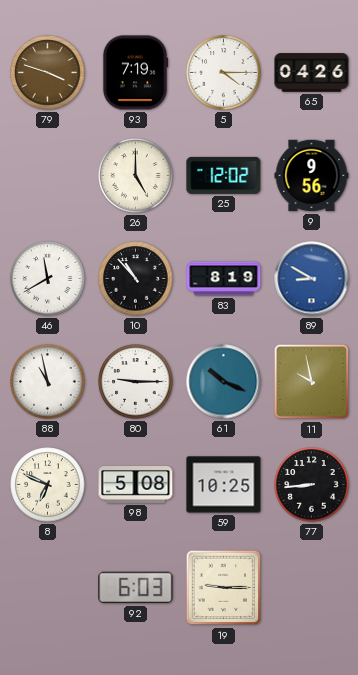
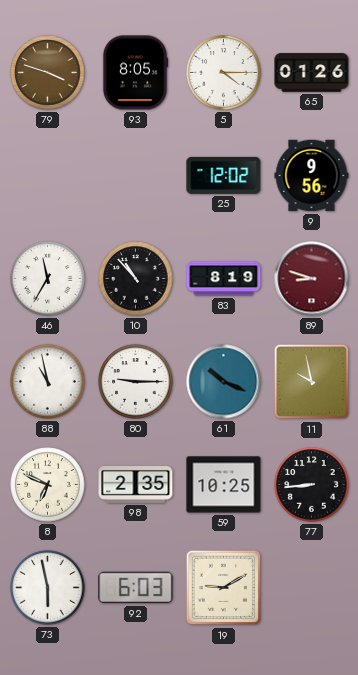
93: 7:19 -> 8:05
65: 04:26 -> 01:26
26: 5:00 -> none
46: 11:40 -> 11:35
89: 8:50 -> 8:48
89 dial: blue -> burgundy
98: 5:08 -> 2:35
73: none -> 5:58
19: 9:15 -> 9:10
